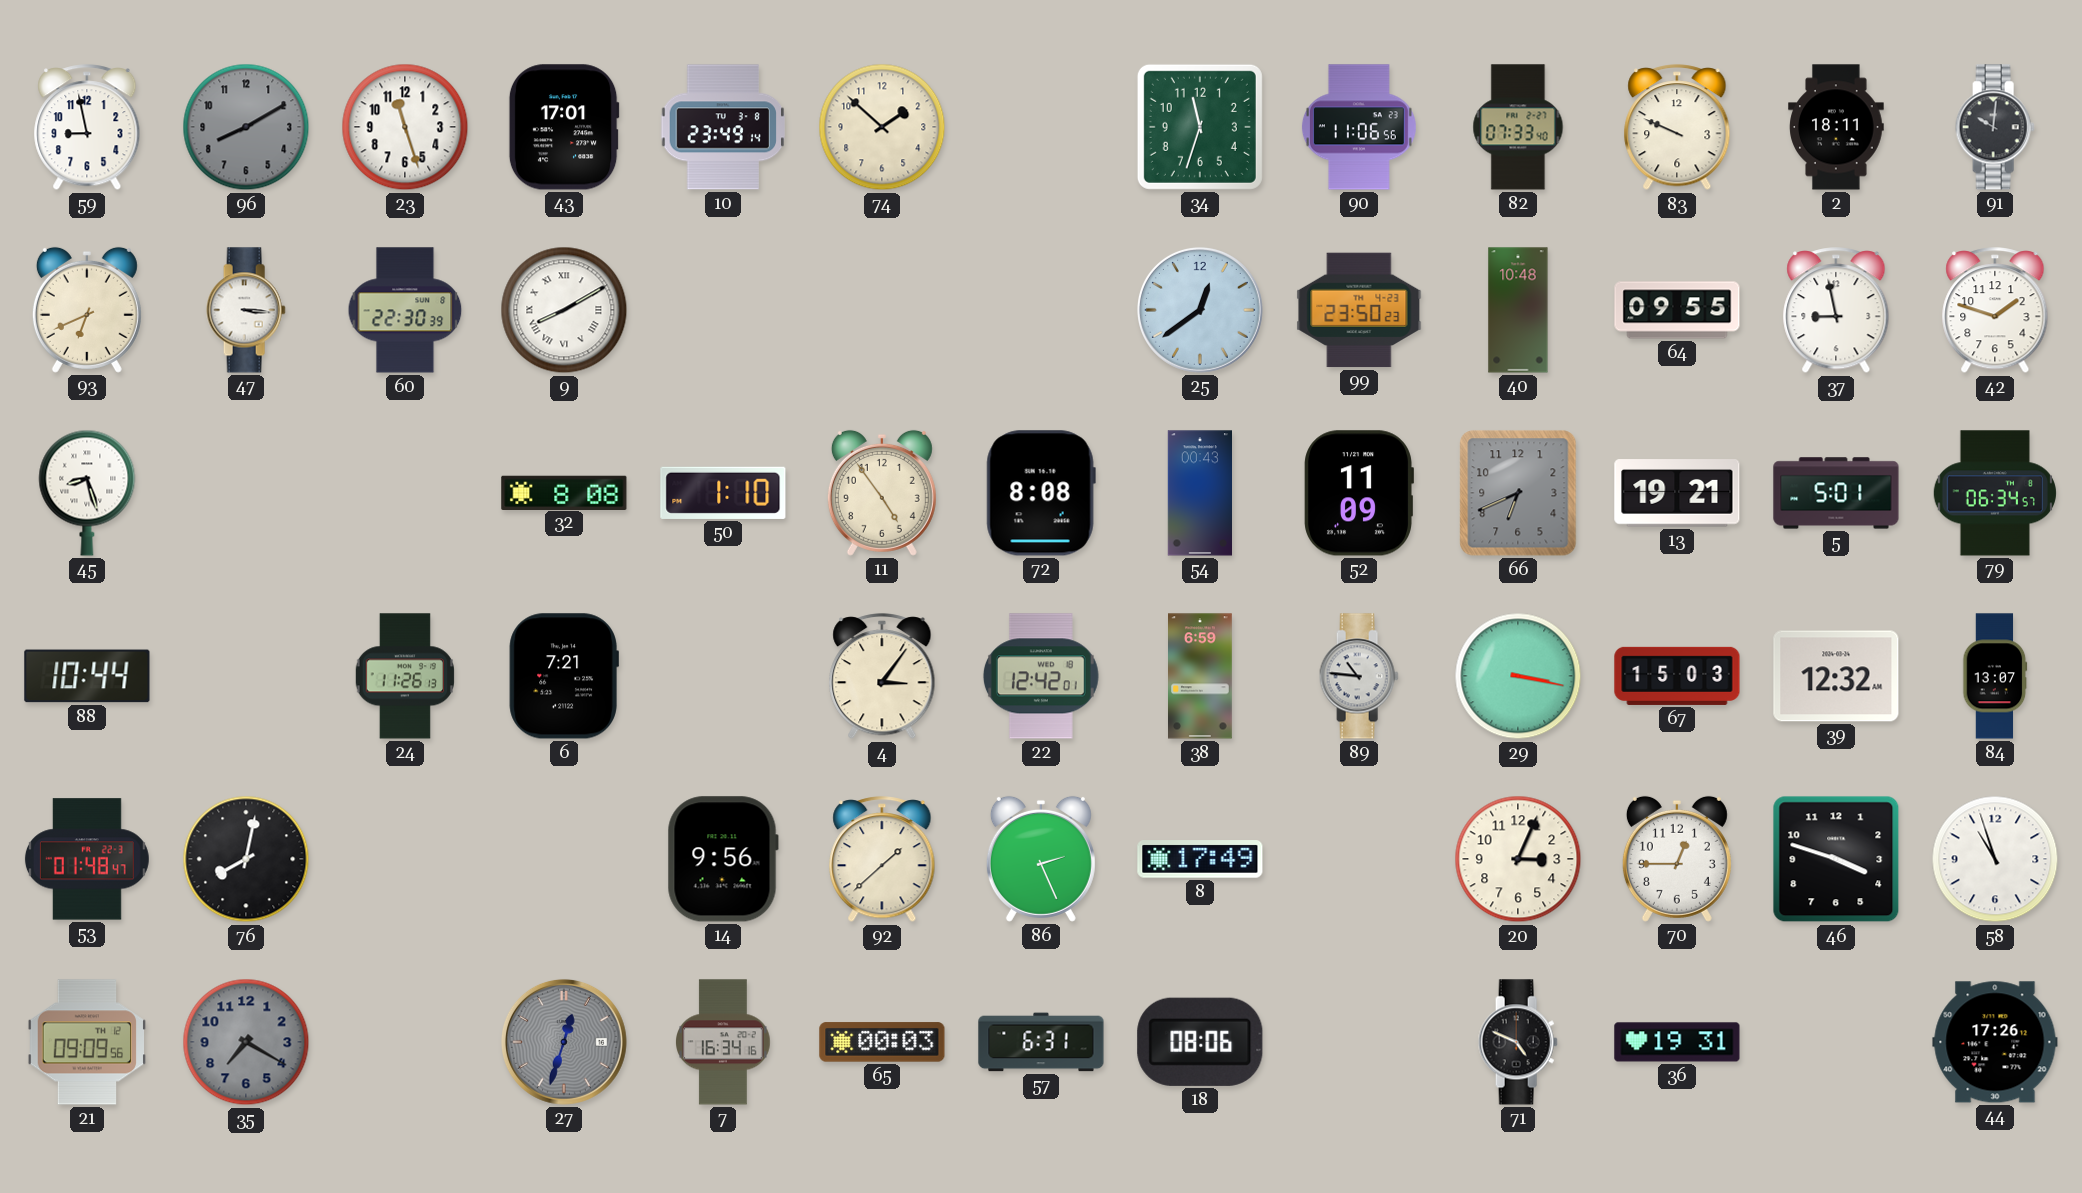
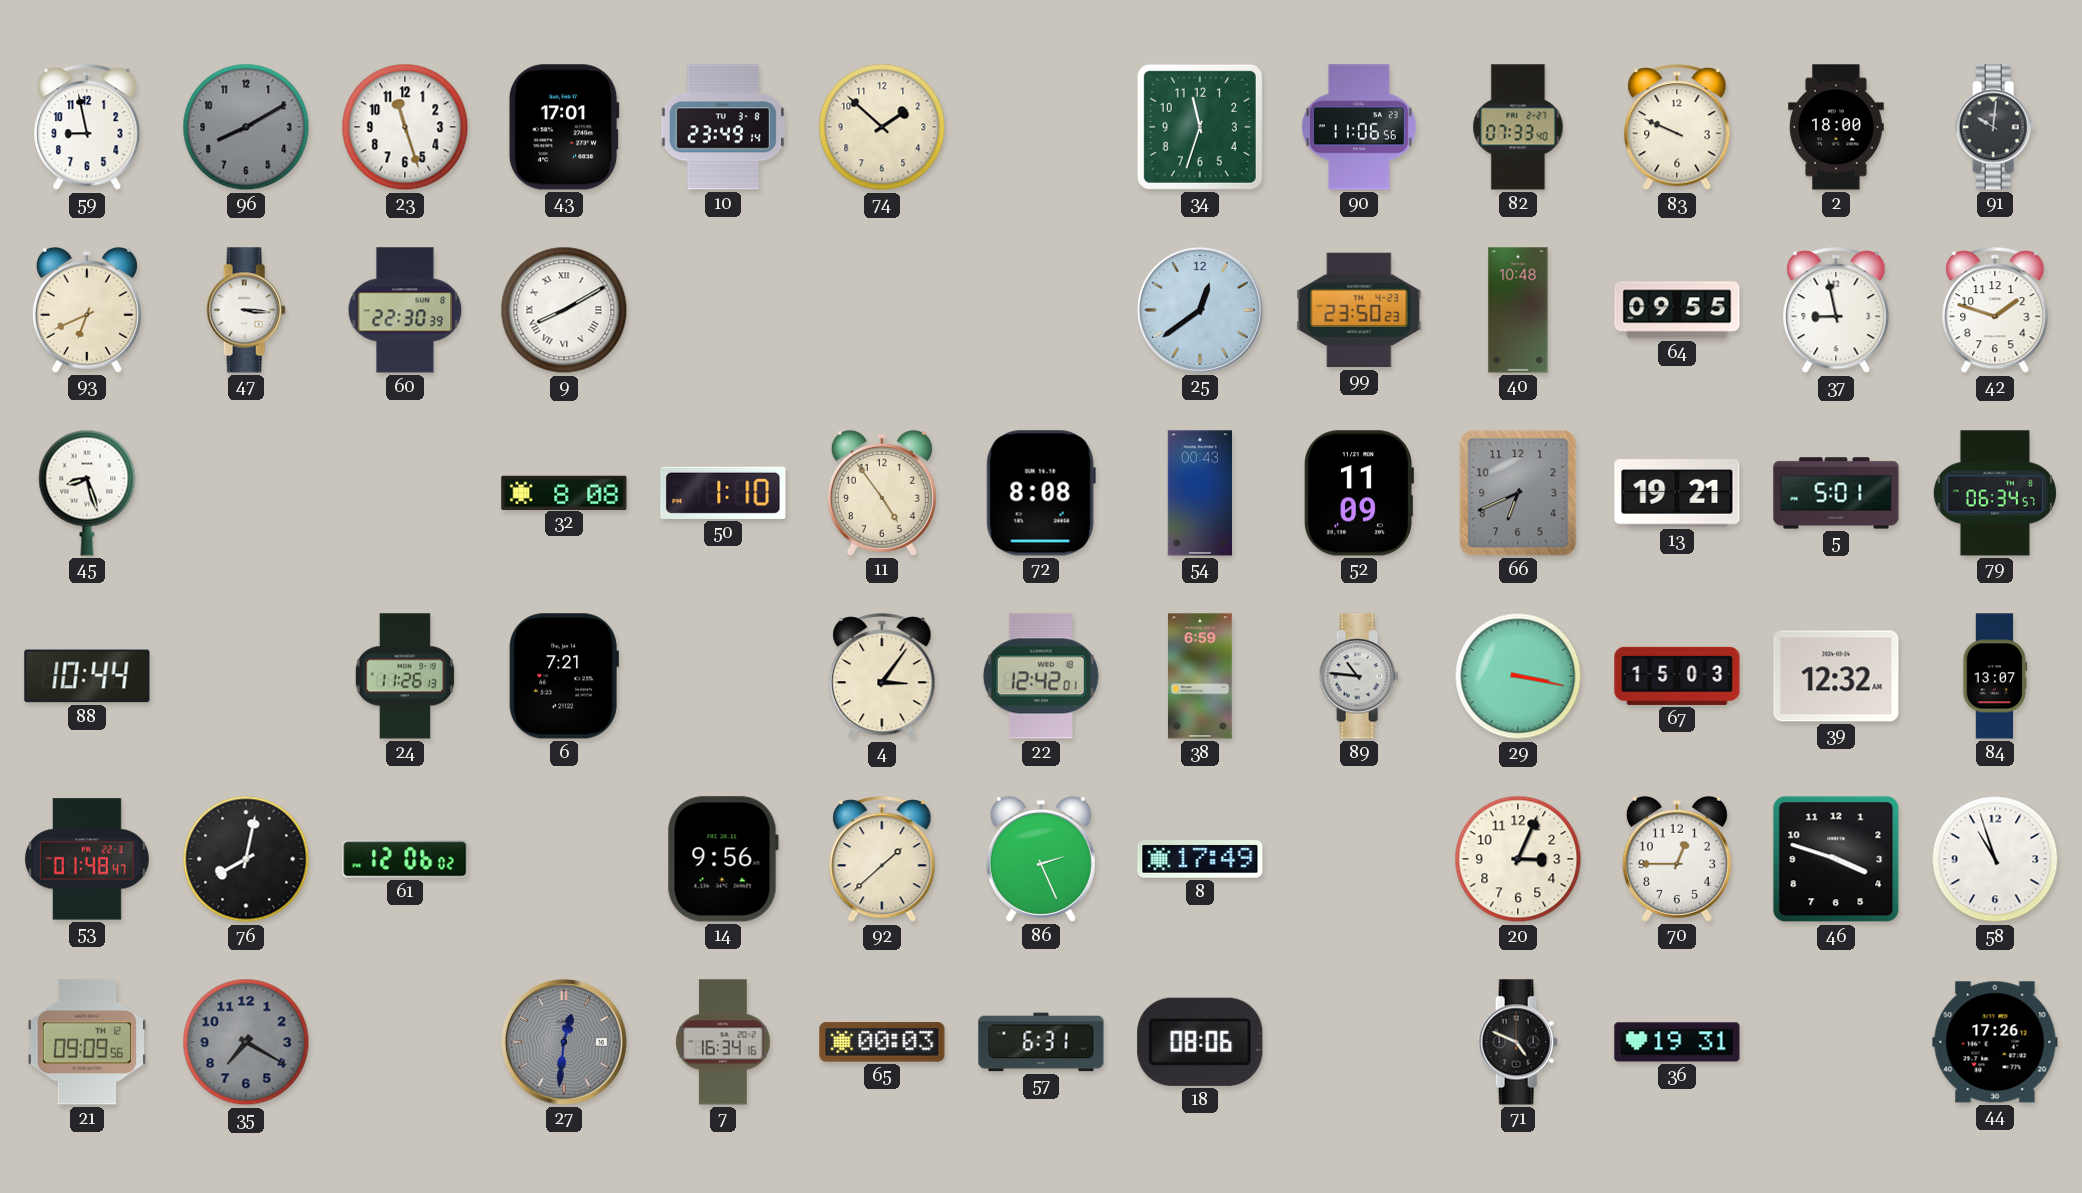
2: 18:11 -> 18:00
61: none -> 12:06
27: 12:33 -> 12:31
